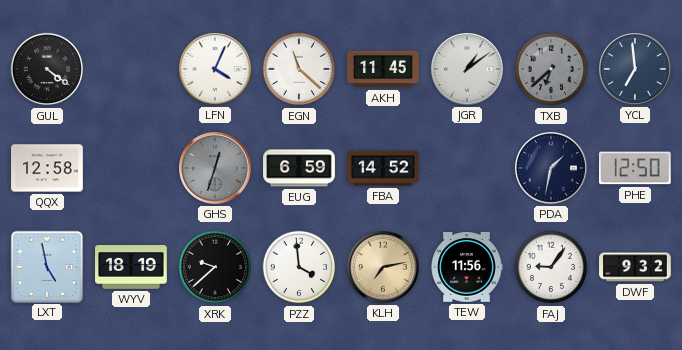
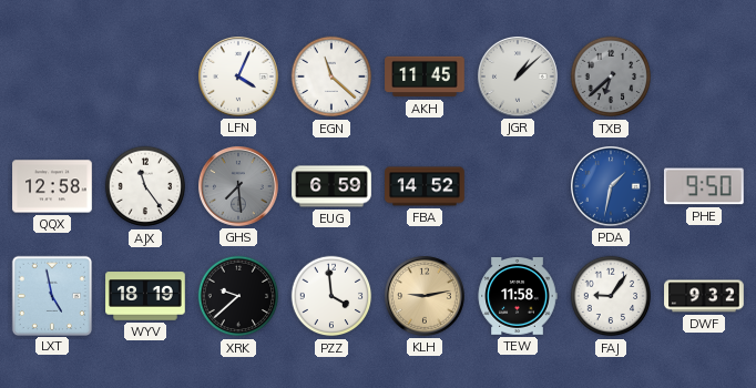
GUL: 4:21 -> none
JGR: 1:09 -> 1:08
YCL: 6:59 -> none
AJX: none -> 11:24
GHS: 12:33 -> 7:29
PDA dial: navy -> blue
PHE: 12:50 -> 9:50
KLH: 7:13 -> 9:13
TEW: 11:56 -> 11:58
